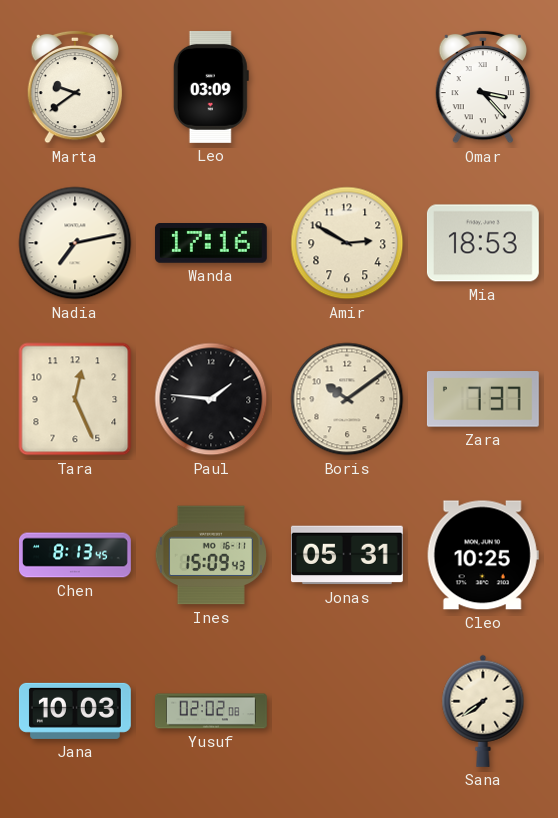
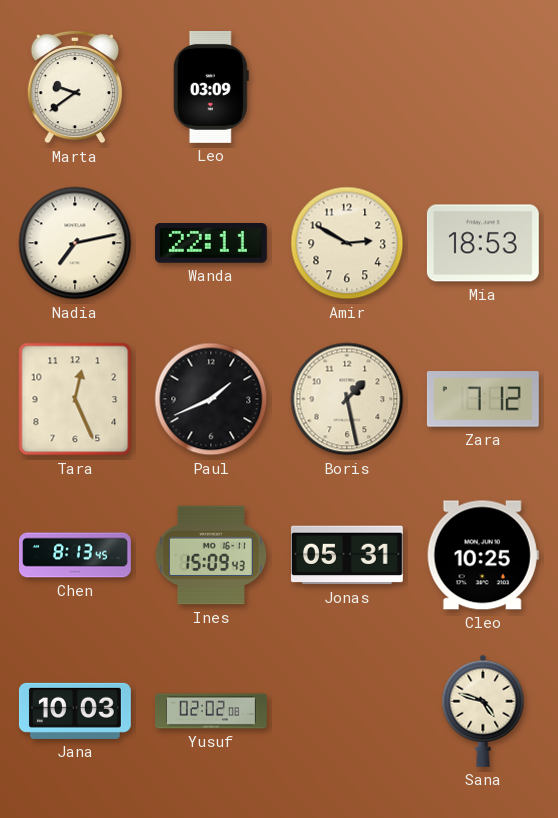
Omar: 3:23 -> none
Wanda: 17:16 -> 22:11
Paul: 1:46 -> 1:41
Boris: 10:09 -> 1:28
Zara: 7:37 -> 7:12
Sana: 7:39 -> 4:48
